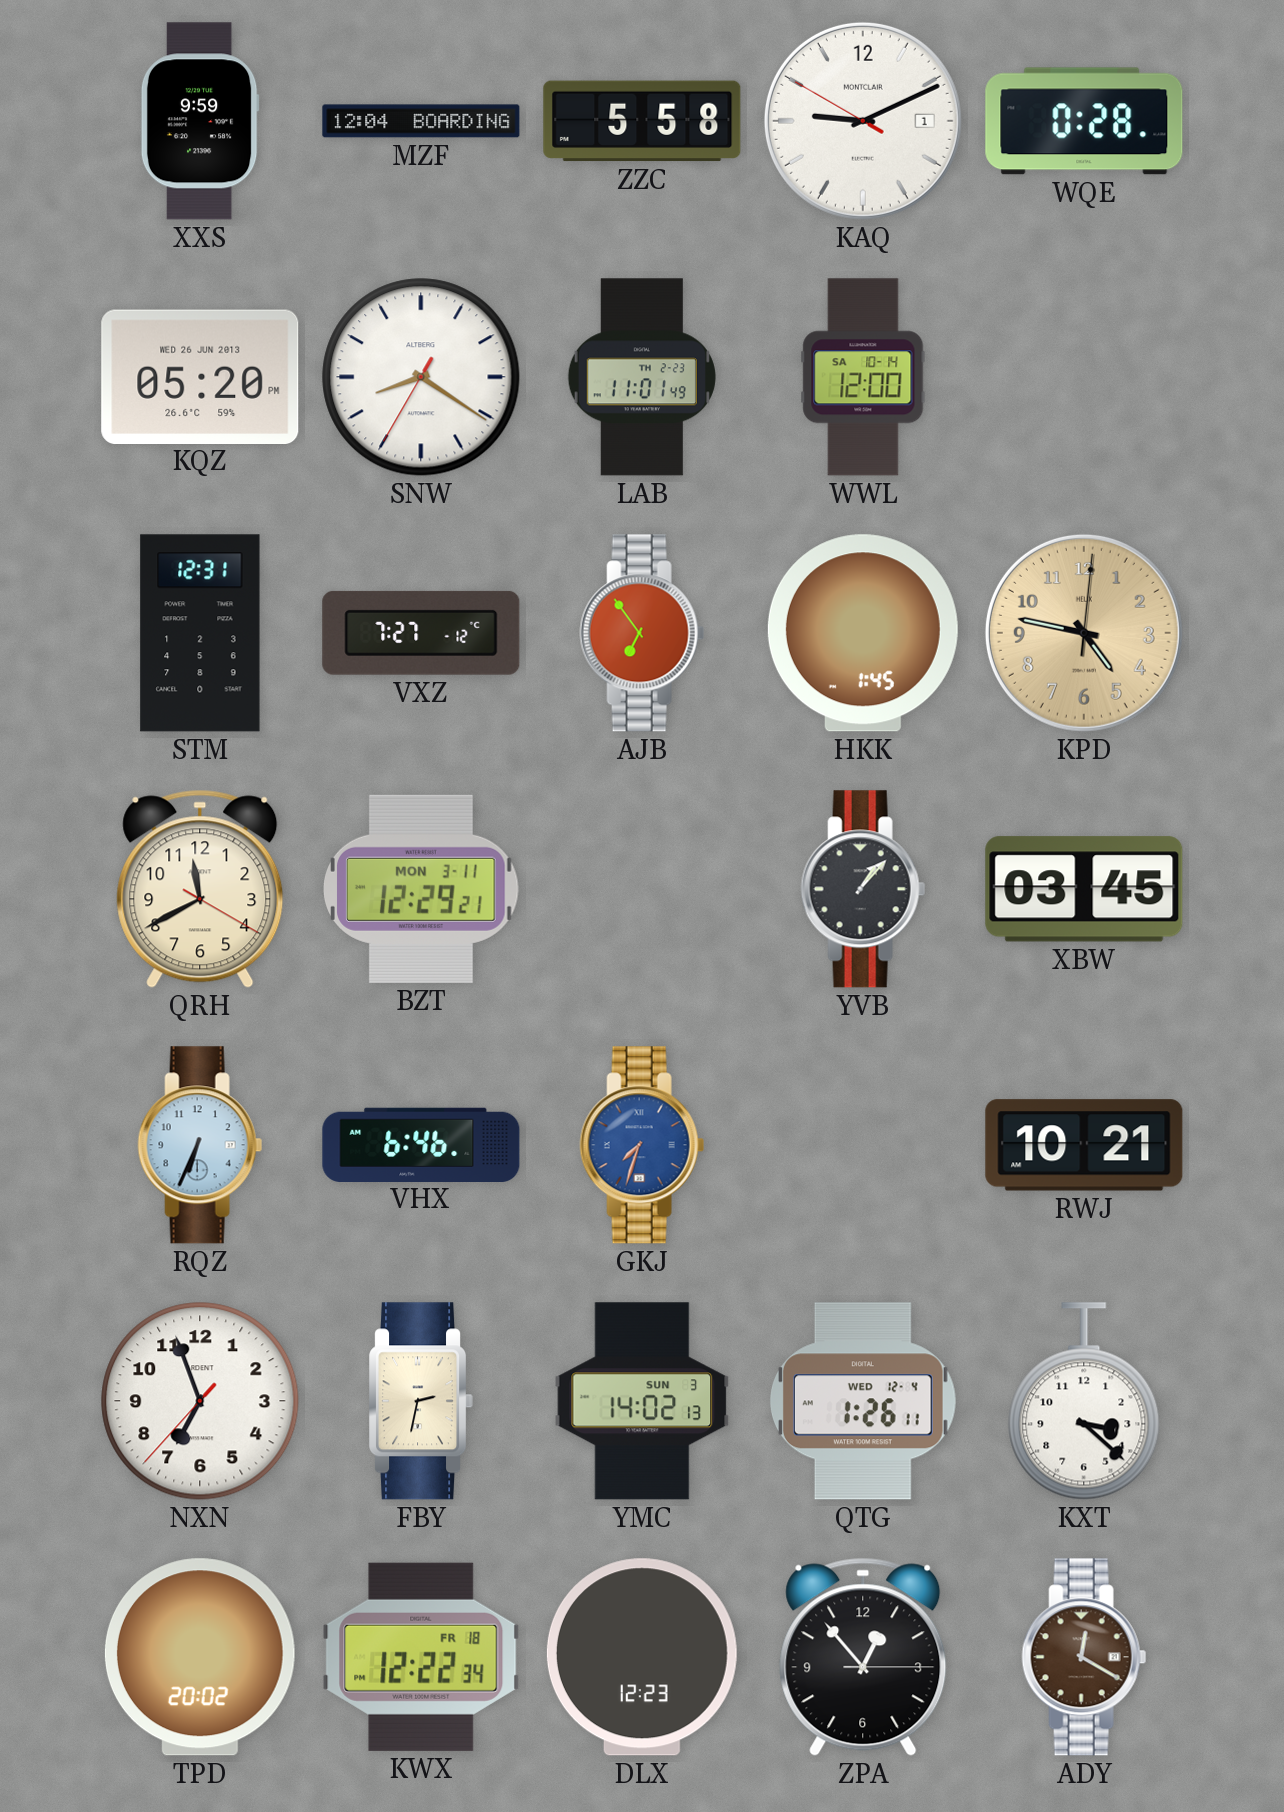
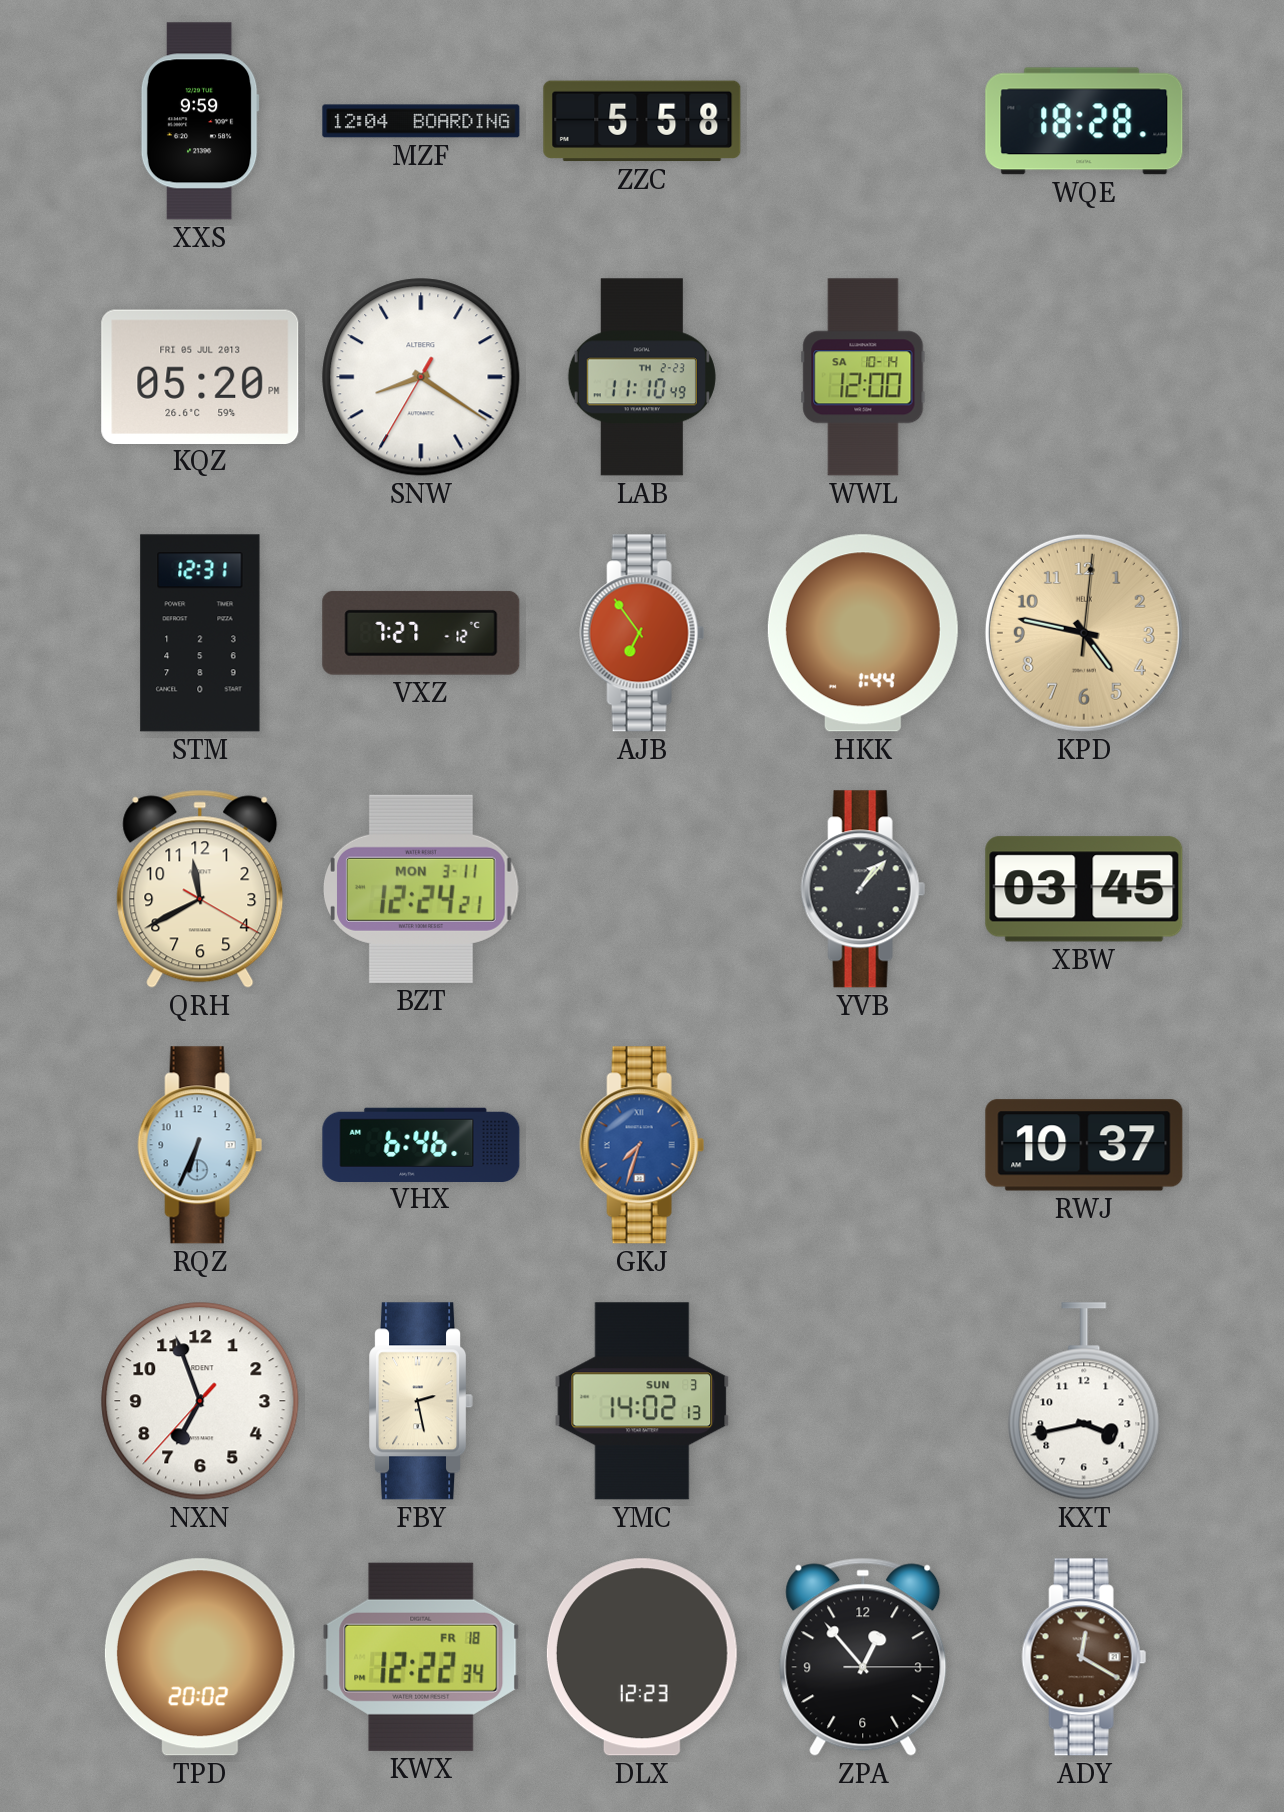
KAQ: 9:10 -> none
WQE: 0:28 -> 18:28
KQZ date: WED 26 JUN 2013 -> FRI 05 JUL 2013
LAB: 11:01 -> 11:10
HKK: 1:45 -> 1:44
BZT: 12:29 -> 12:24
RWJ: 10:21 -> 10:37
FBY: 2:32 -> 2:28
QTG: 1:26 -> none
KXT: 3:22 -> 3:43
